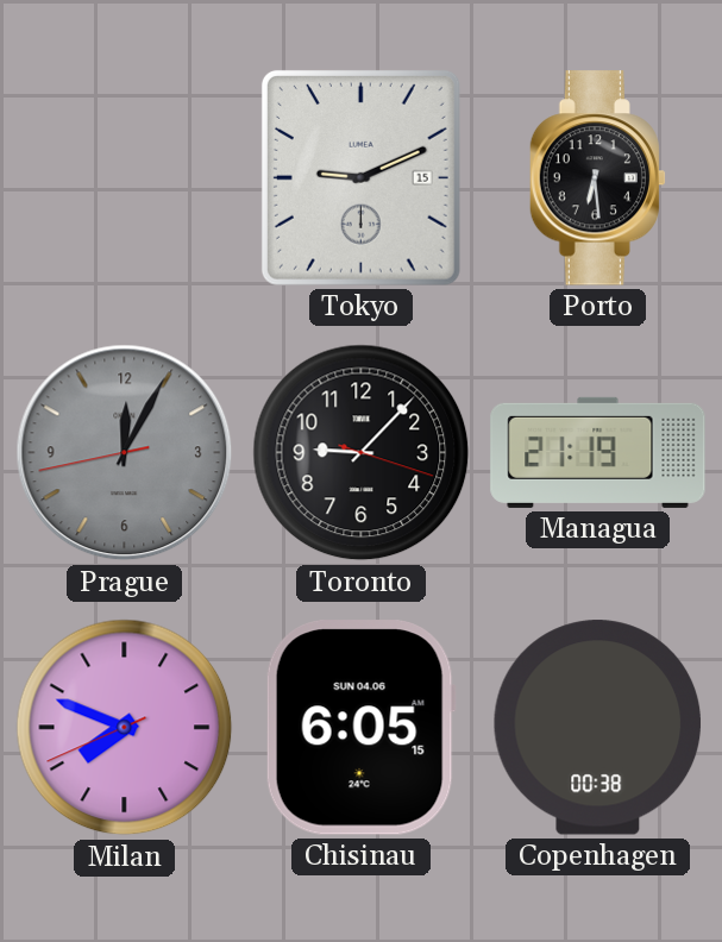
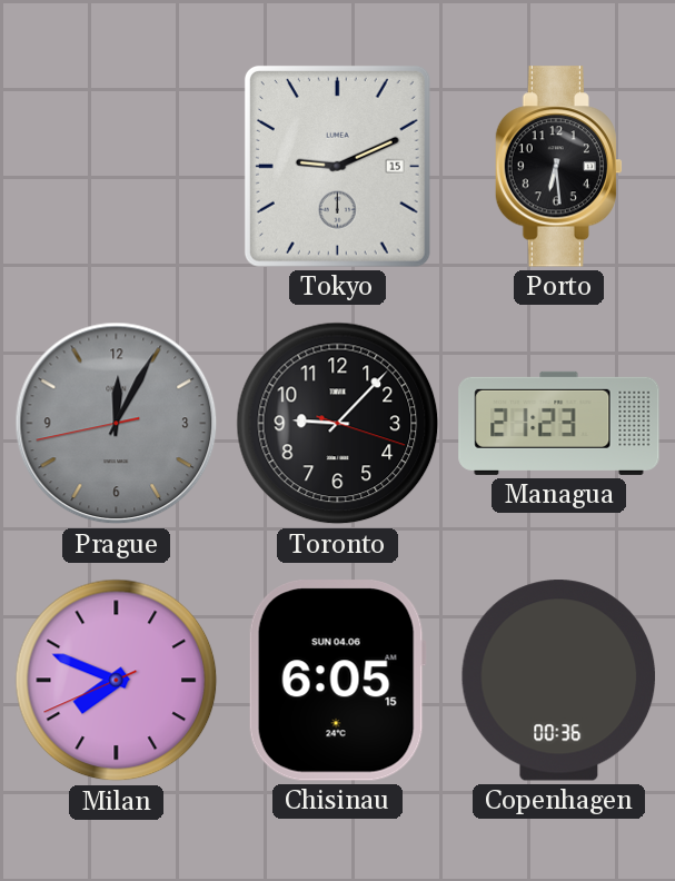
Managua: 21:19 -> 21:23
Copenhagen: 00:38 -> 00:36
